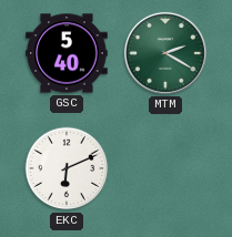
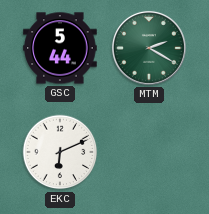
GSC: 5:40 -> 5:44
